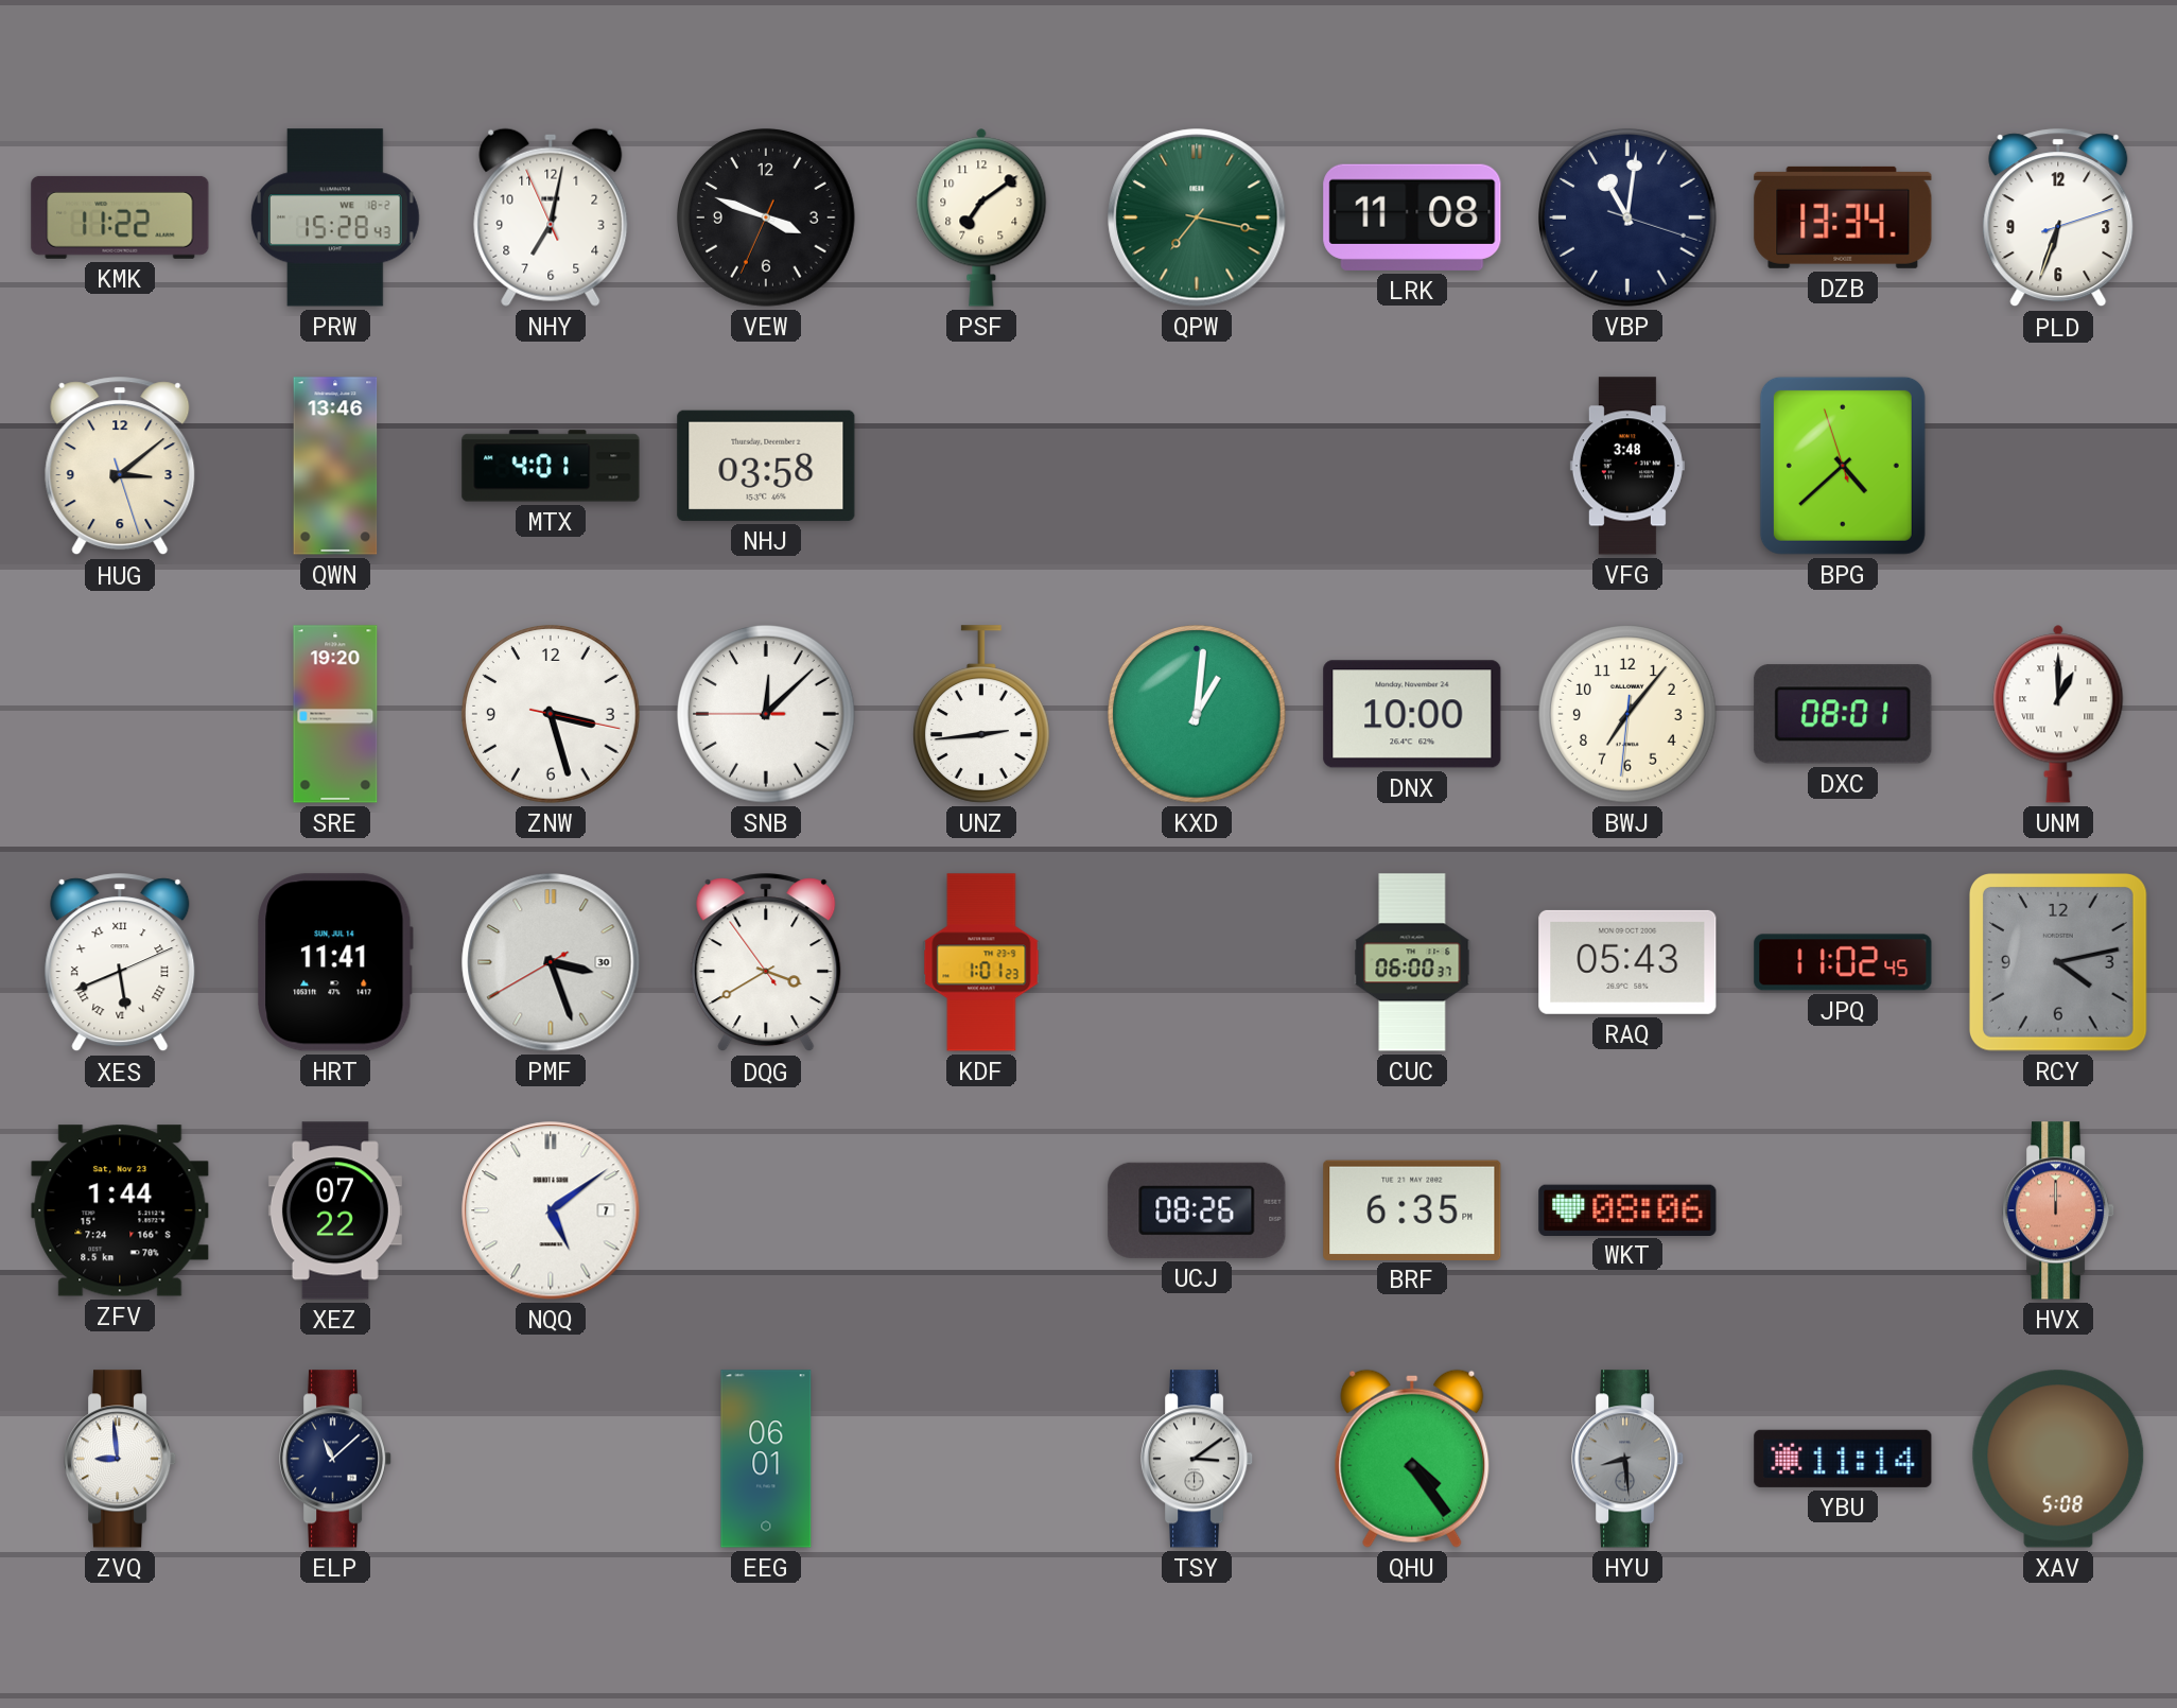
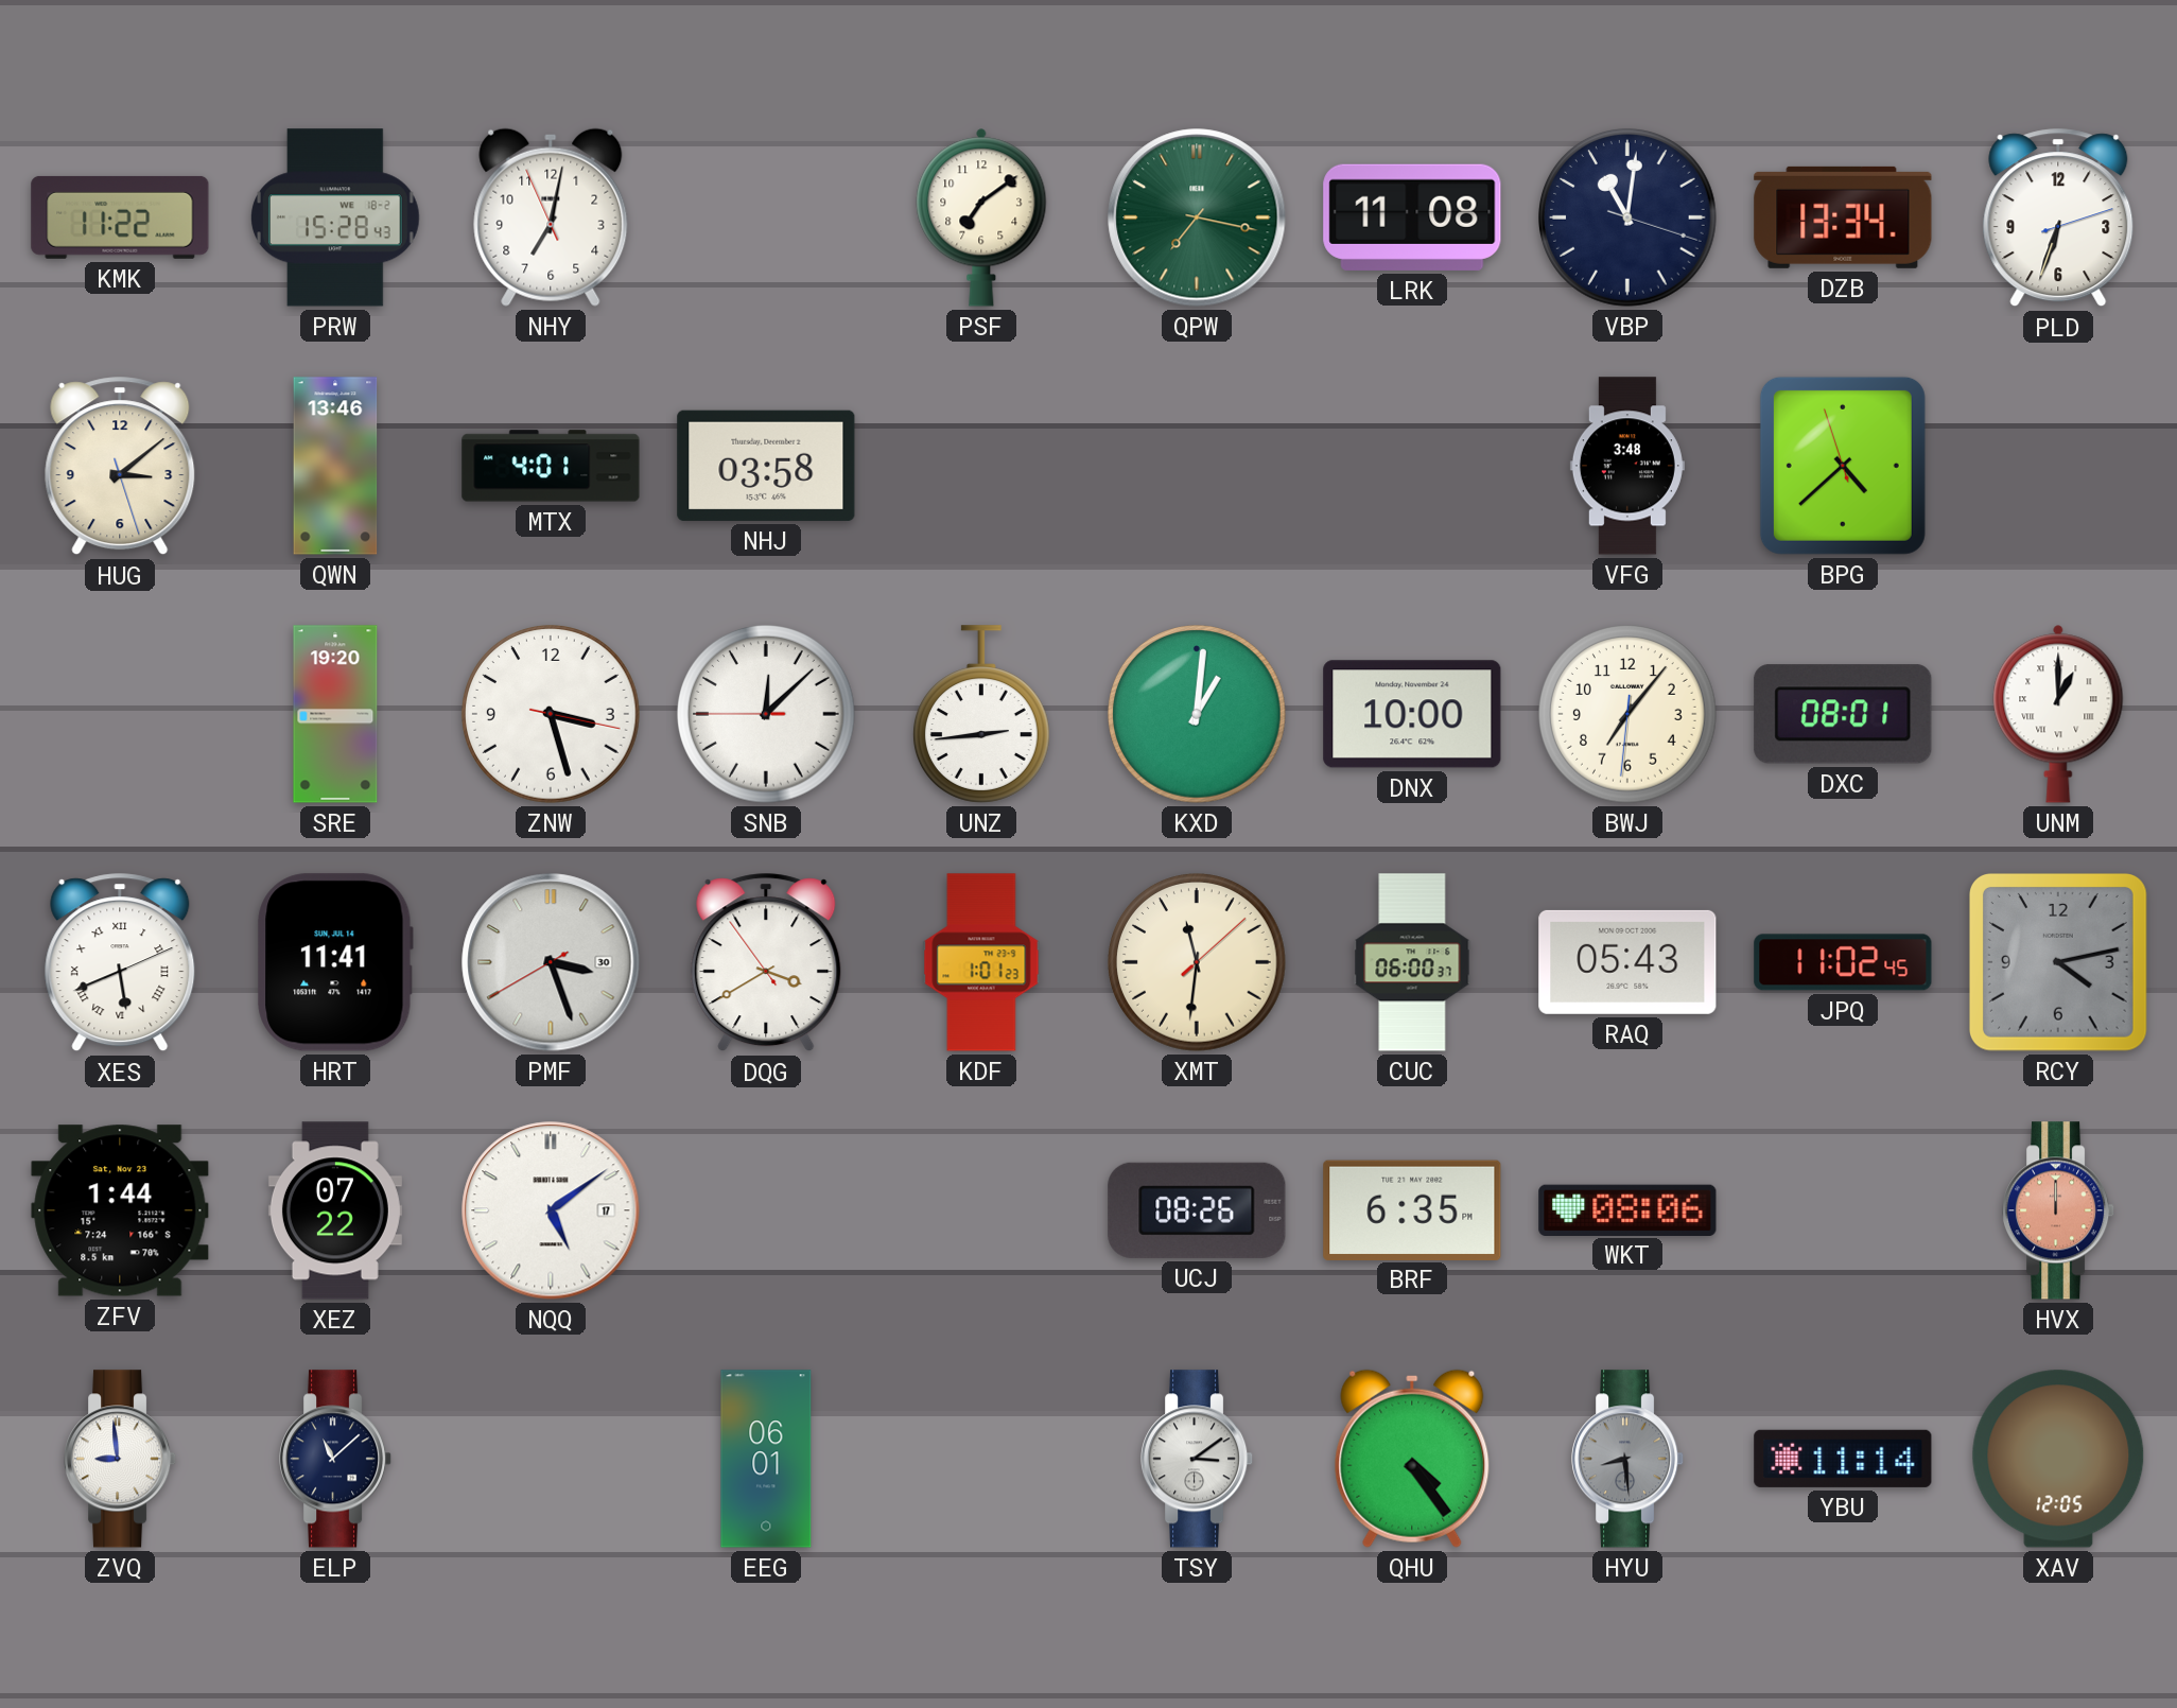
VEW: 3:48 -> none
XMT: none -> 11:31
NQQ date: 7 -> 17
XAV: 5:08 -> 12:05
